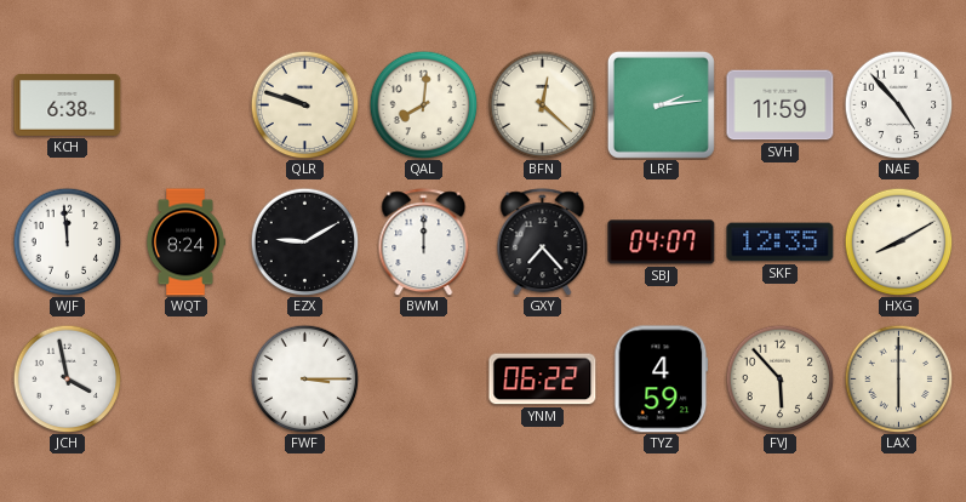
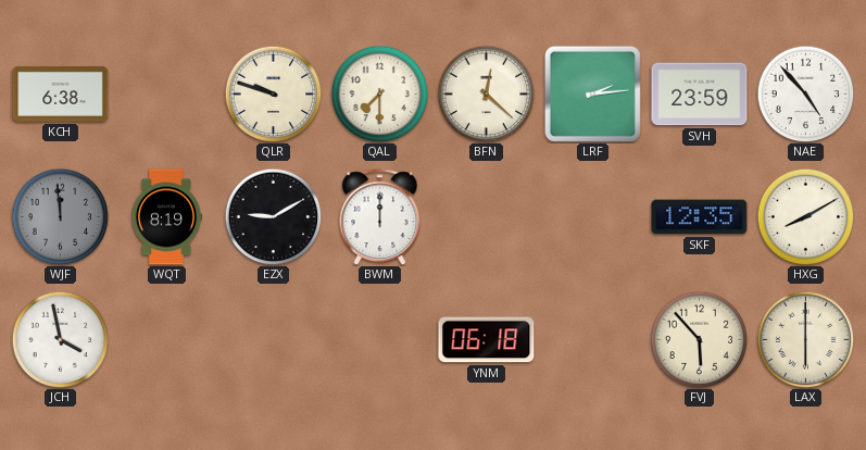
QAL: 8:01 -> 7:30
SVH: 11:59 -> 23:59
WJF dial: white -> grey
WQT: 8:24 -> 8:19
GXY: 7:23 -> none
SBJ: 04:07 -> none
FWF: 3:15 -> none
YNM: 06:22 -> 06:18
TYZ: 4:59 -> none
